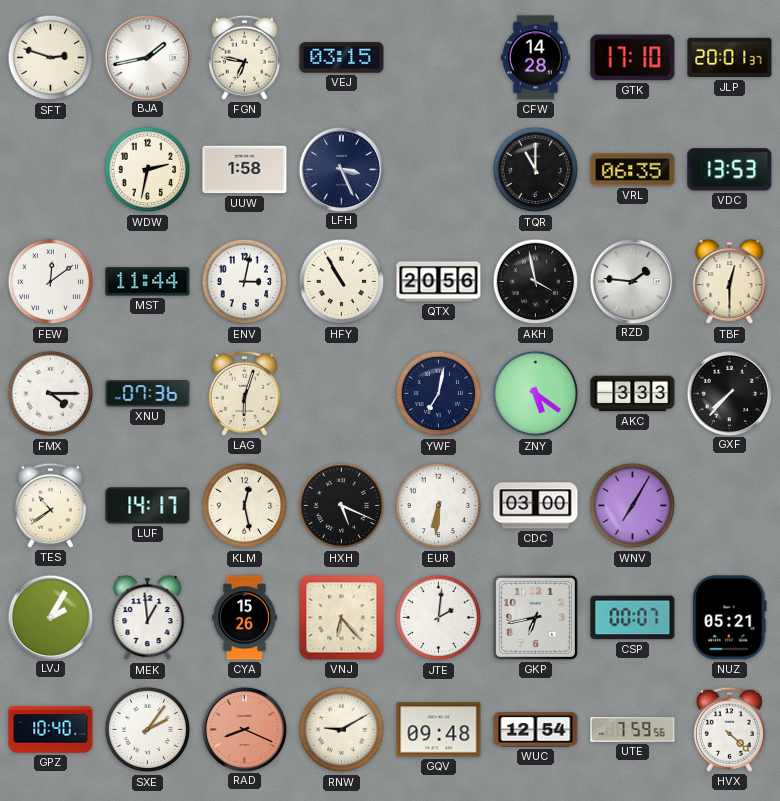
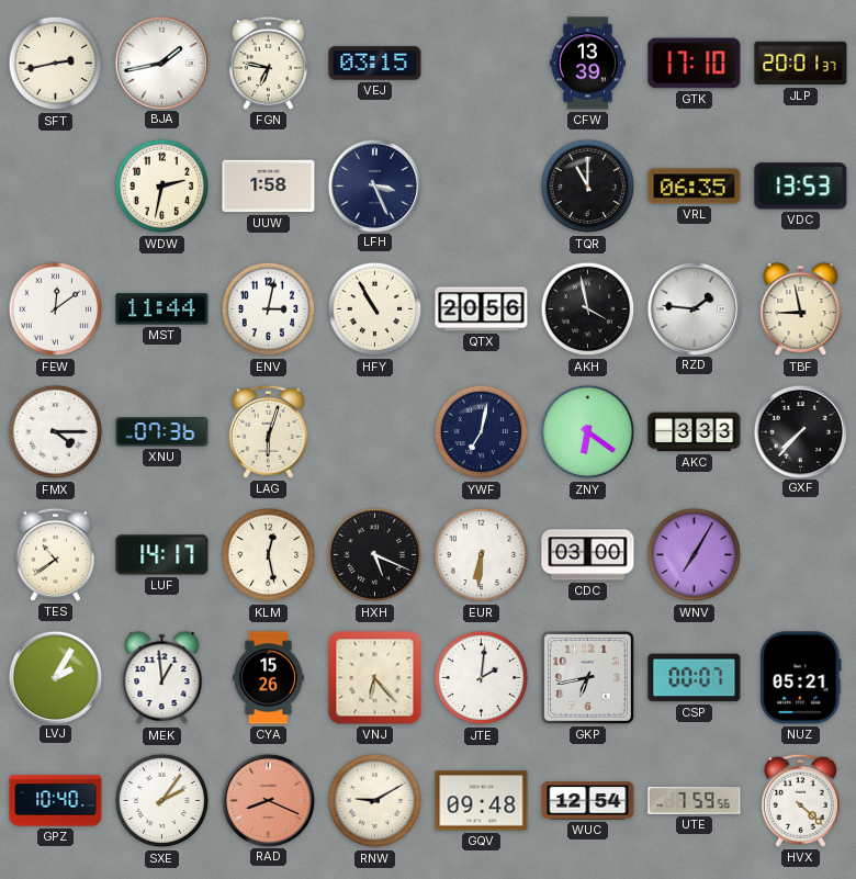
SFT: 2:48 -> 2:43
CFW: 14:28 -> 13:39
TBF: 12:30 -> 8:58
ZNY: 5:21 -> 6:21
